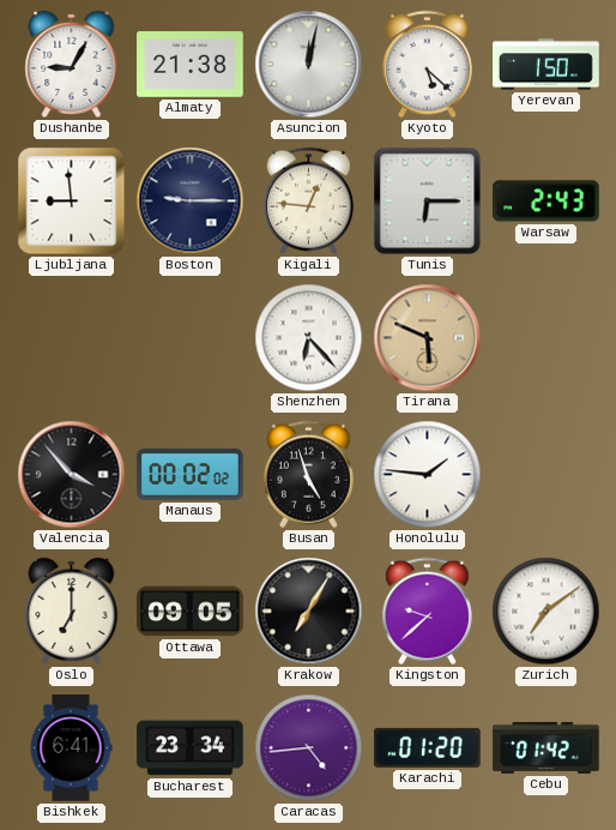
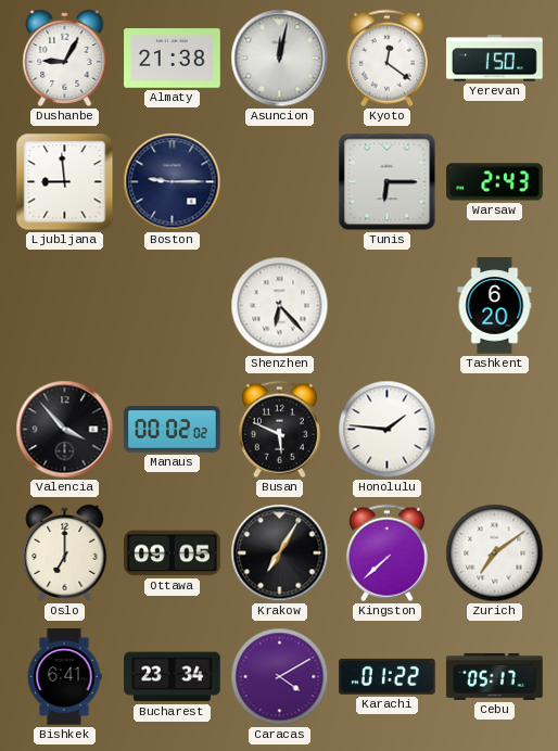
Kyoto: 5:22 -> 12:21
Kigali: 12:46 -> none
Tirana: 5:49 -> none
Tashkent: none -> 6:20
Busan: 4:57 -> 5:49
Kingston: 9:38 -> 7:38
Caracas: 4:44 -> 4:10
Karachi: 01:20 -> 01:22
Cebu: 01:42 -> 05:17
